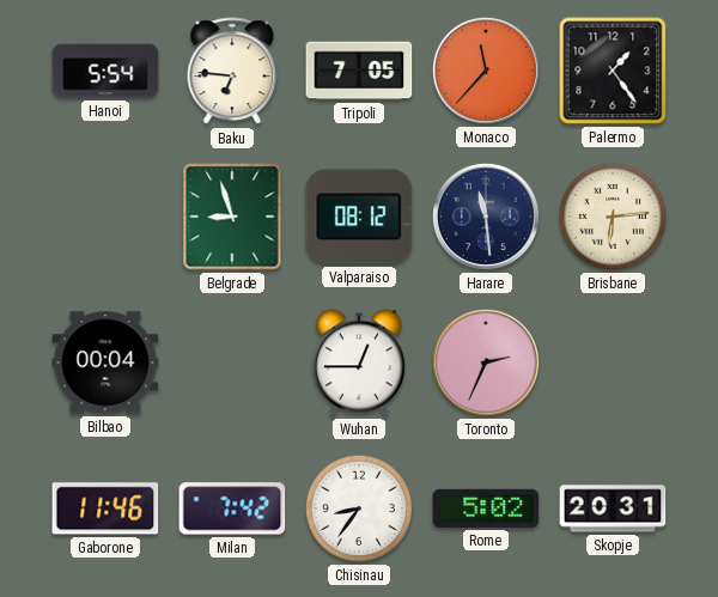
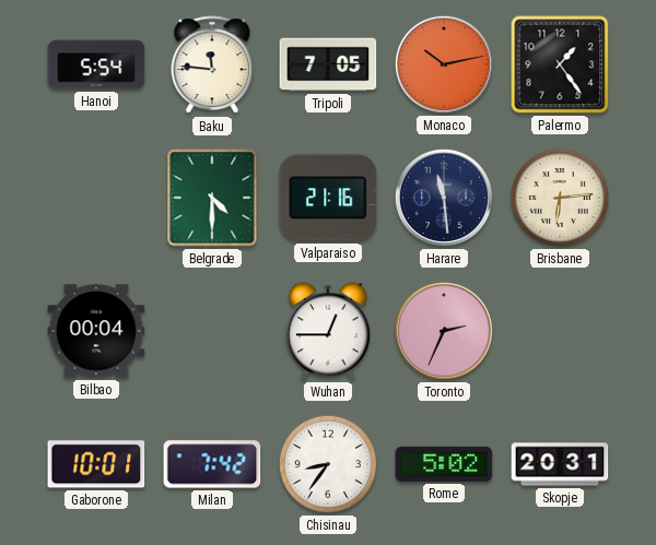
Baku: 6:46 -> 11:46
Monaco: 11:37 -> 10:13
Belgrade: 8:57 -> 4:30
Valparaiso: 08:12 -> 21:16
Gaborone: 11:46 -> 10:01
